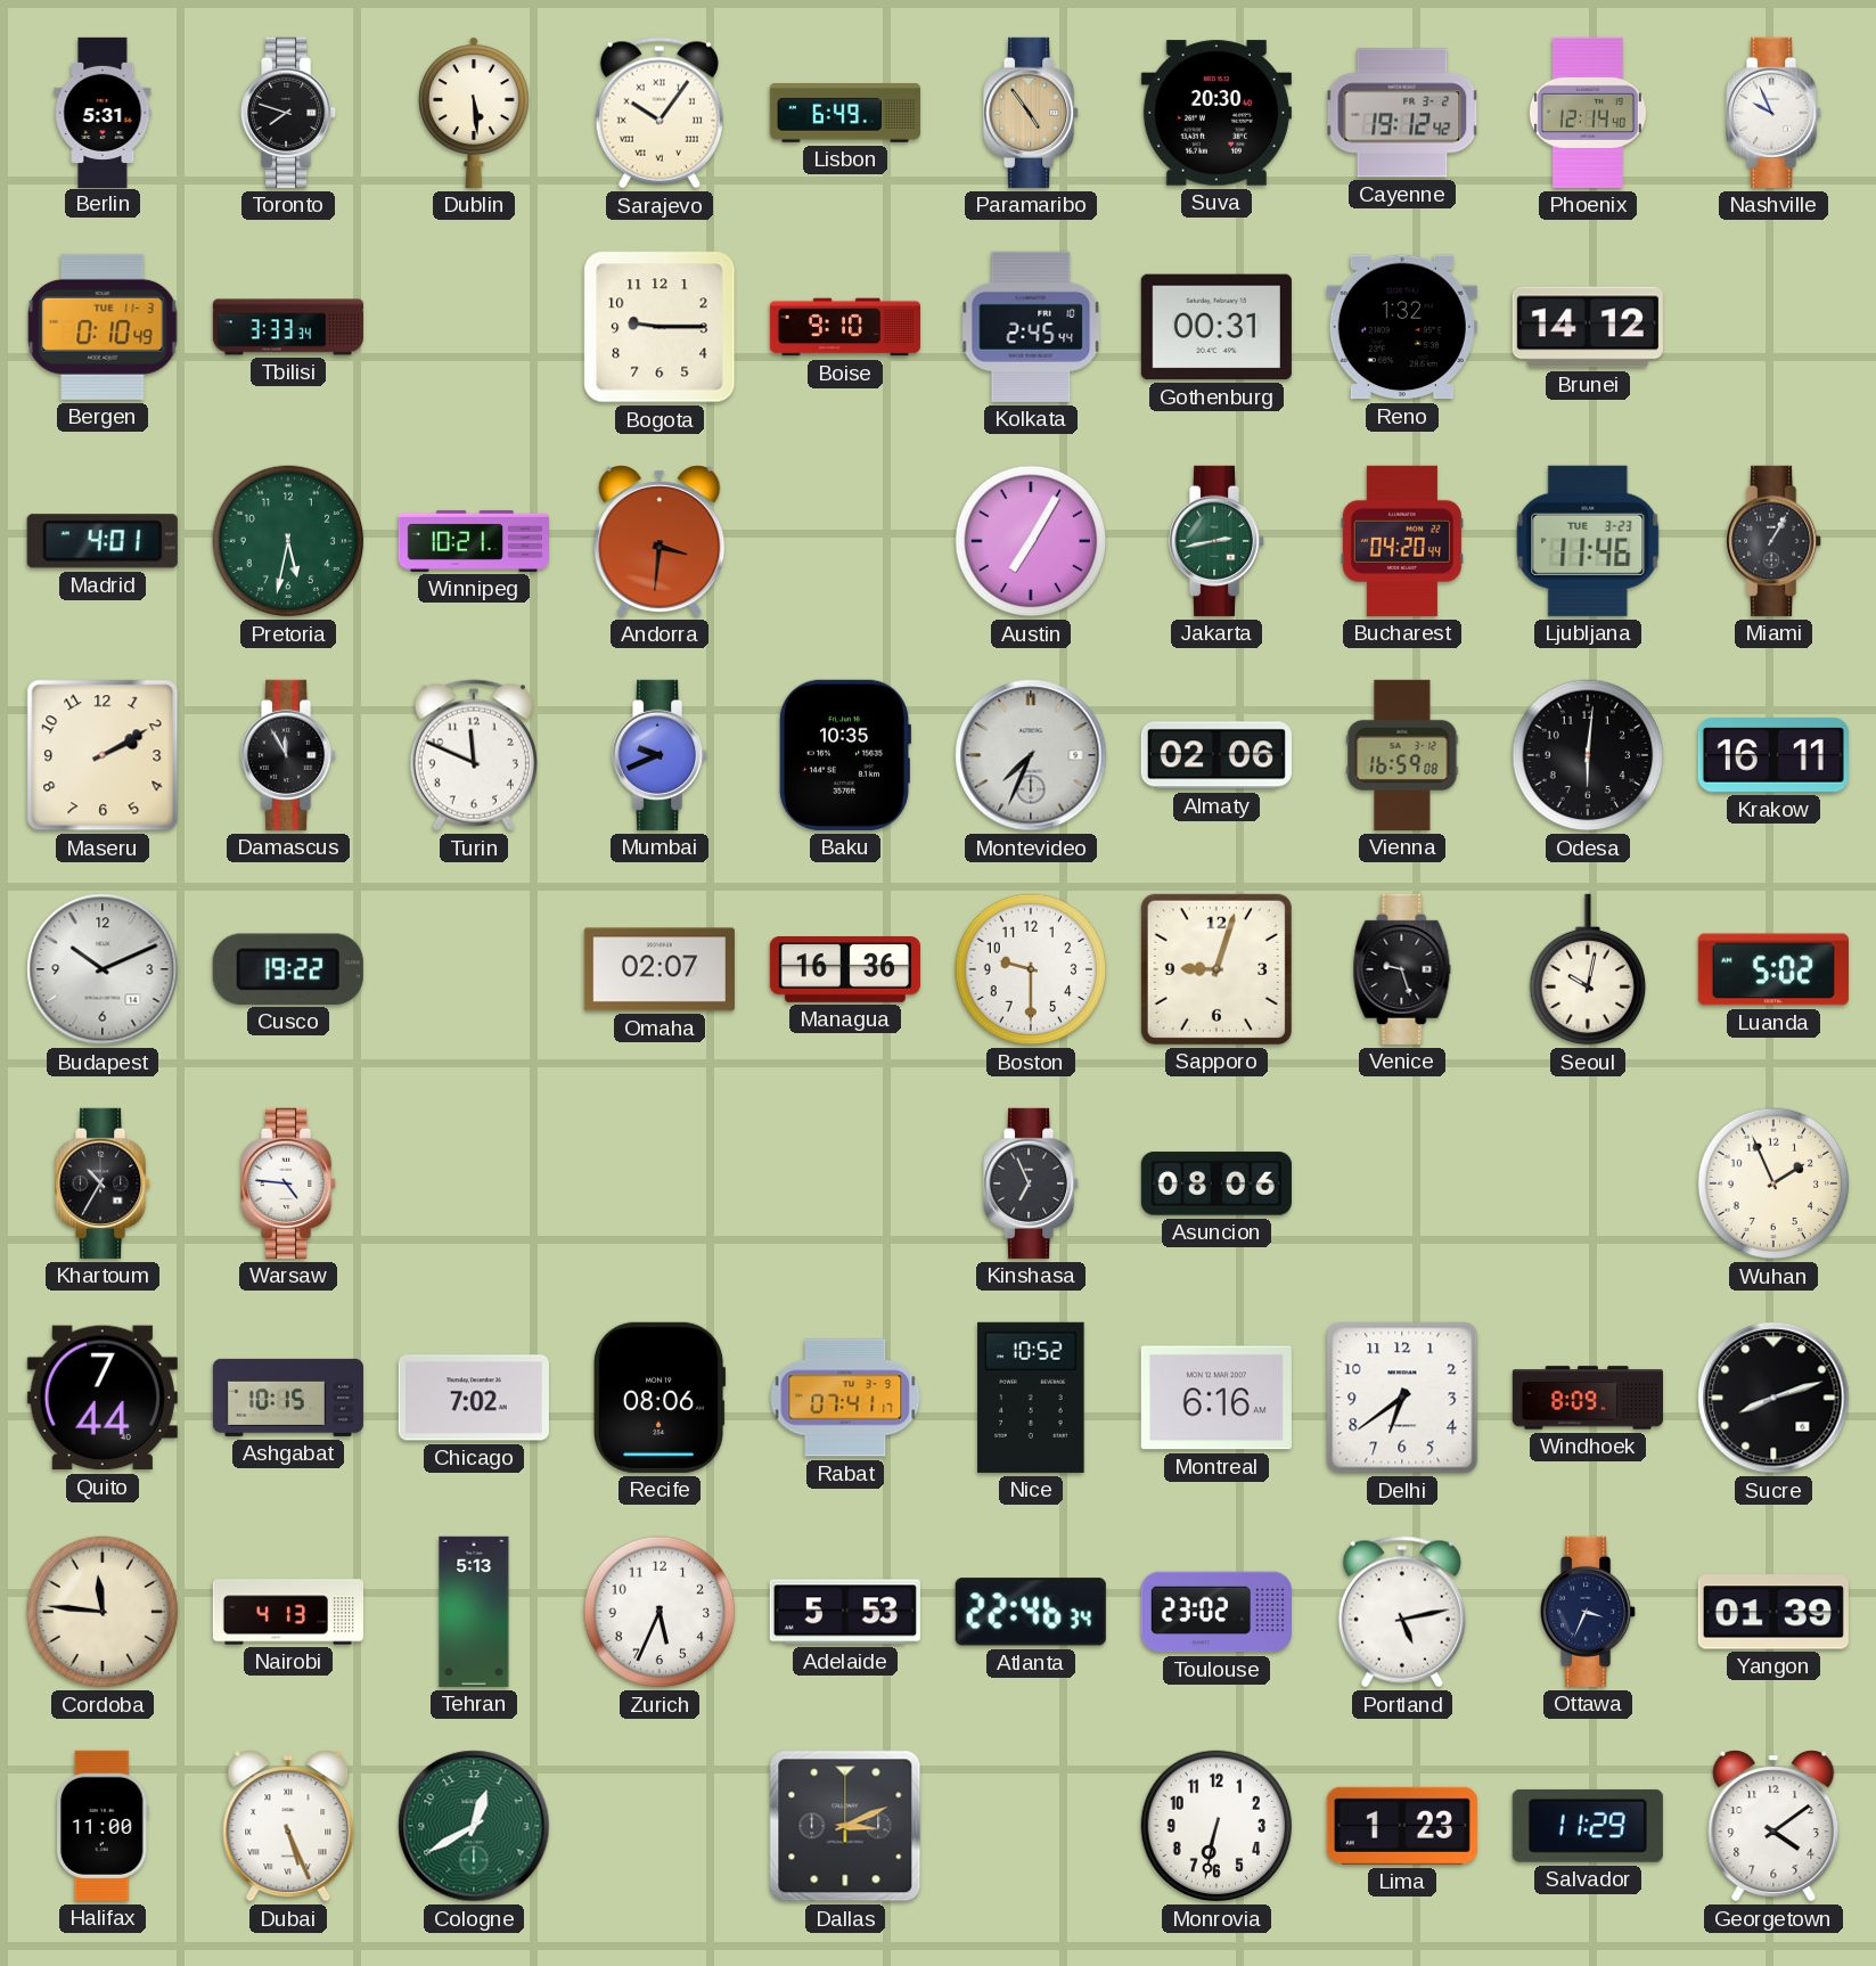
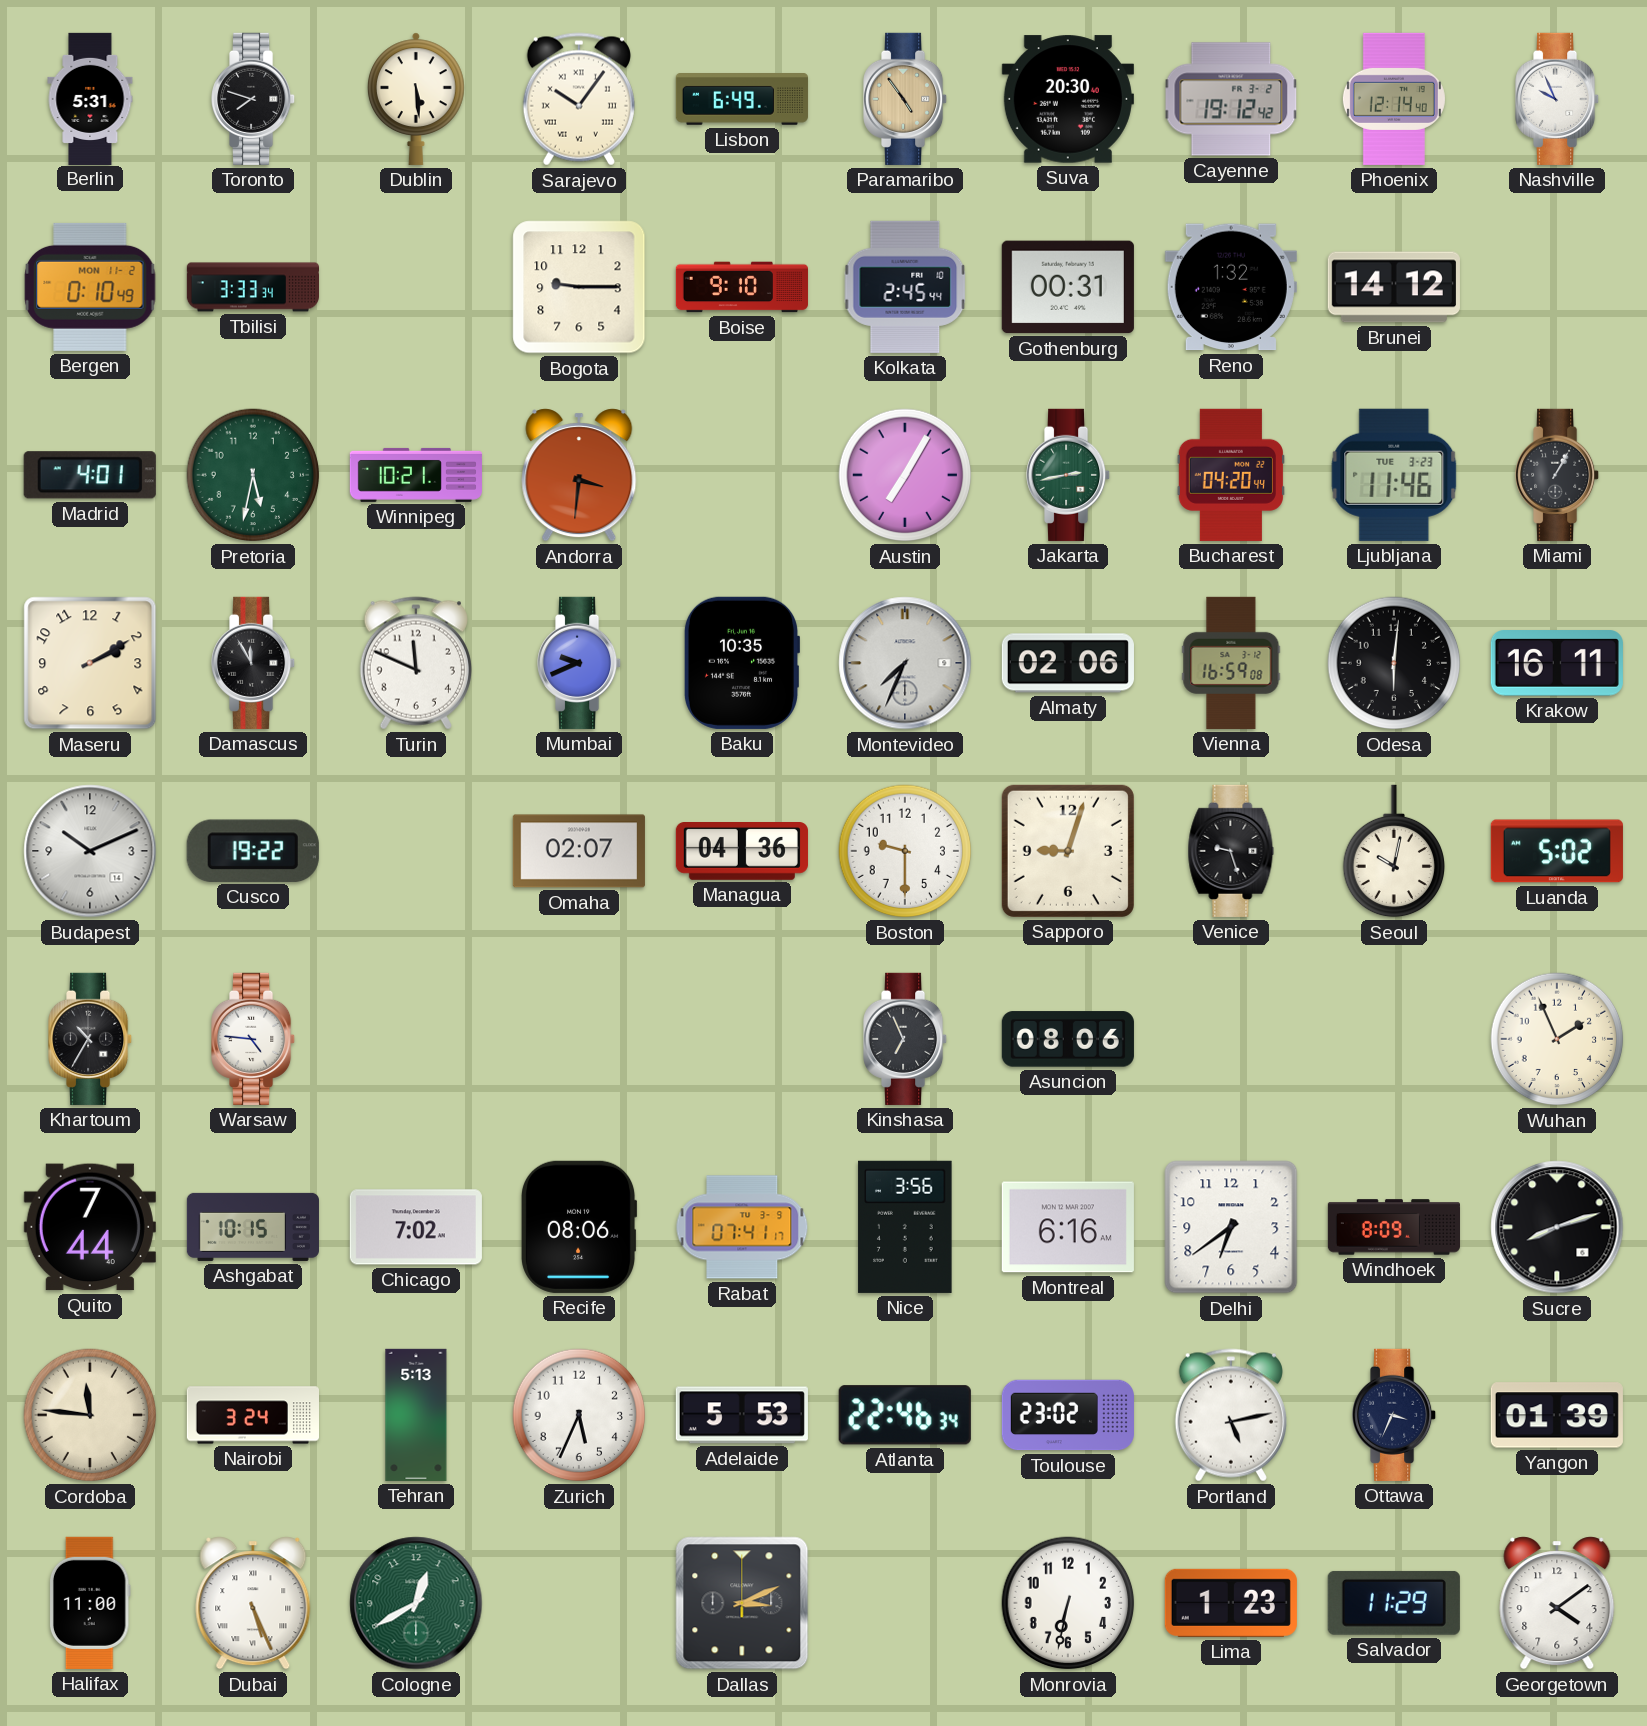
Bergen date: TUE 11-3 -> MON 11-2
Managua: 16:36 -> 04:36
Nice: 10:52 -> 3:56
Nairobi: 4:13 -> 3:24
